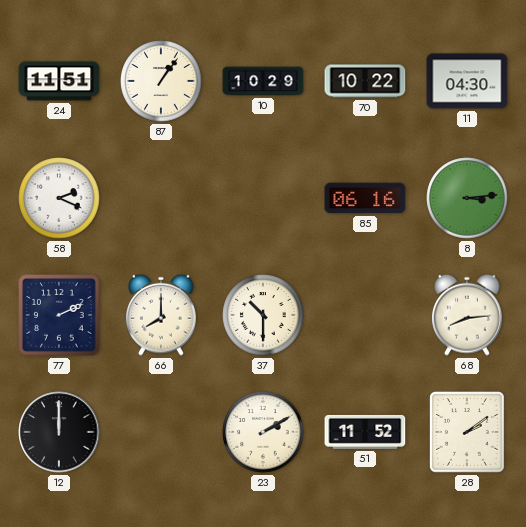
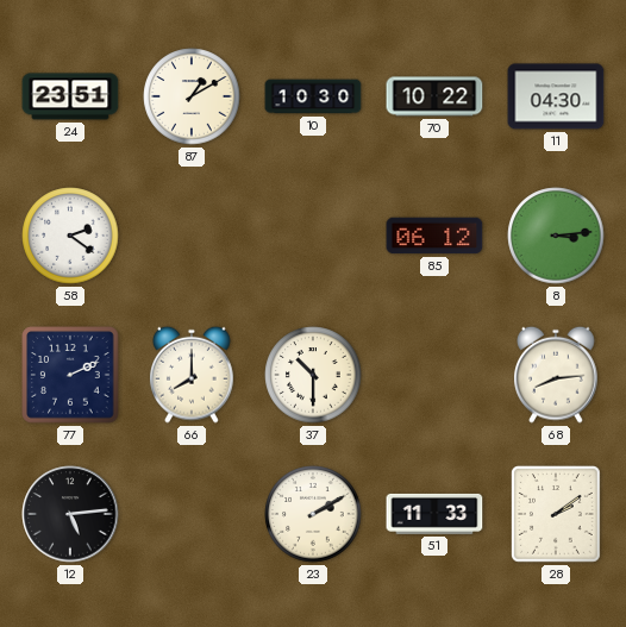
24: 11:51 -> 23:51
87: 1:06 -> 1:10
10: 10:29 -> 10:30
58: 2:19 -> 2:21
85: 06:16 -> 06:12
12: 12:00 -> 5:14
51: 11:52 -> 11:33
